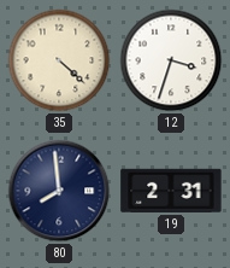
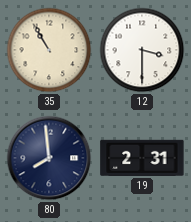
35: 4:22 -> 10:55
12: 3:33 -> 3:30
